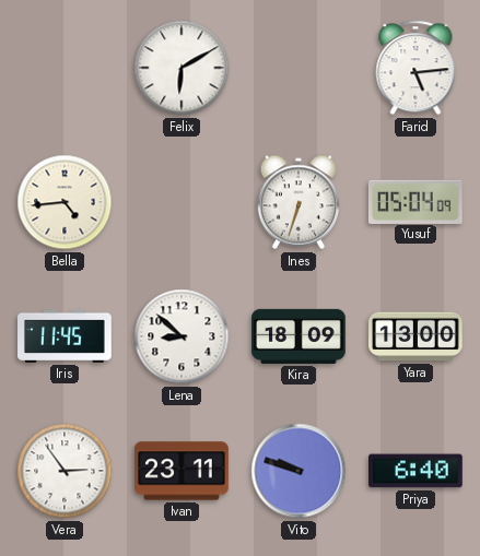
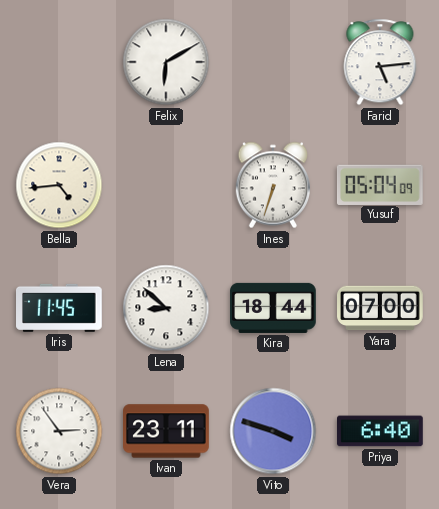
Kira: 18:09 -> 18:44
Yara: 13:00 -> 07:00
Vito: 9:48 -> 3:48
